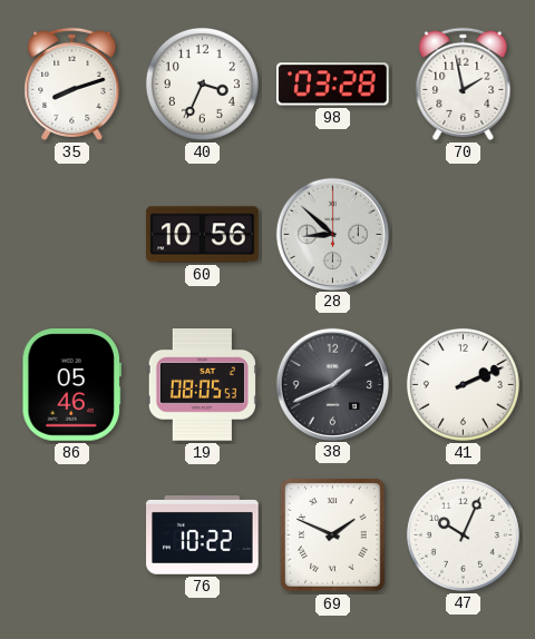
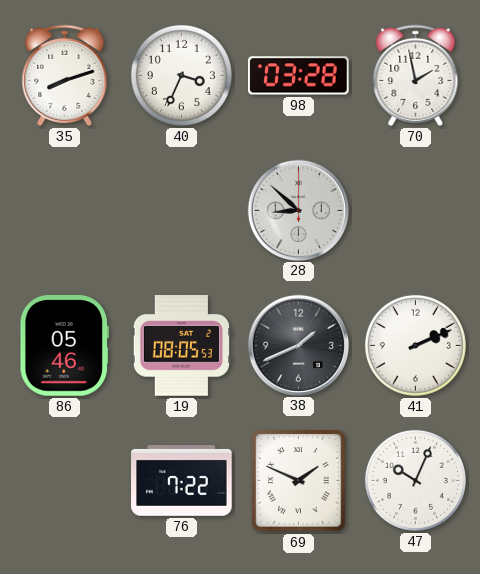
60: 10:56 -> none
76: 10:22 -> 7:22
